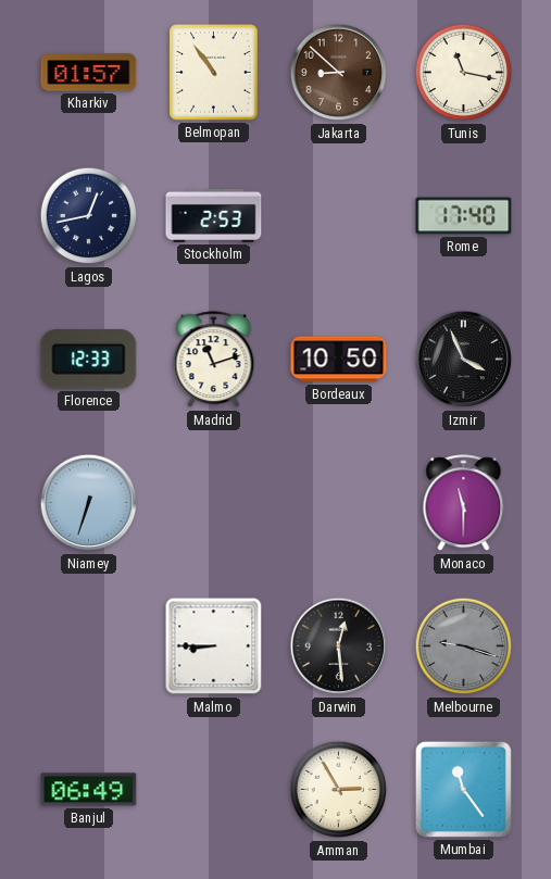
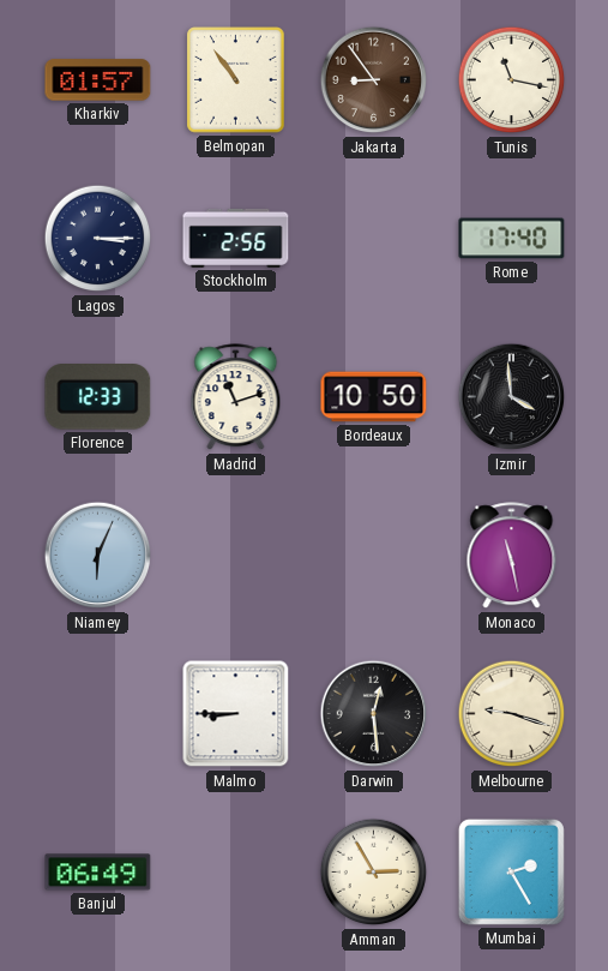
Jakarta: 8:52 -> 8:54
Lagos: 12:43 -> 3:15
Stockholm: 2:53 -> 2:56
Izmir: 3:56 -> 3:59
Niamey: 6:33 -> 6:04
Monaco: 11:30 -> 11:28
Melbourne dial: grey -> cream
Mumbai: 11:24 -> 2:25
